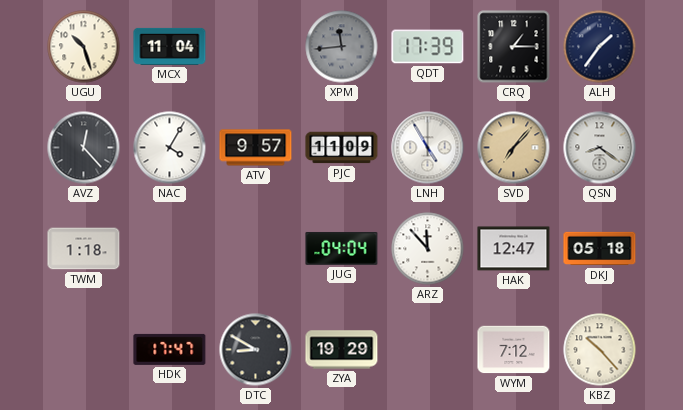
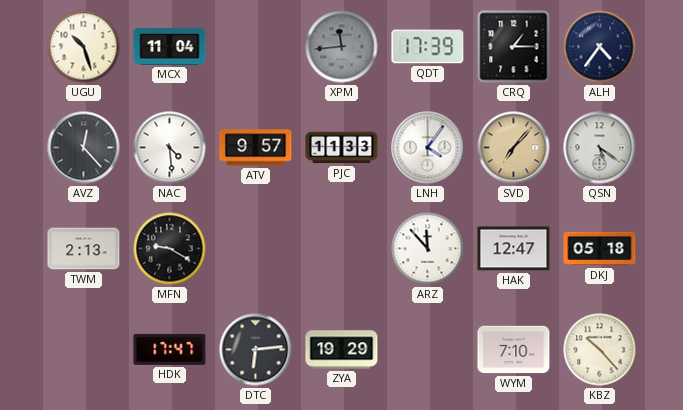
ALH: 1:36 -> 4:36
NAC: 4:05 -> 4:29
PJC: 11:09 -> 11:33
LNH: 4:55 -> 4:06
QSN: 8:21 -> 5:21
TWM: 1:18 -> 2:13
MFN: none -> 9:20
JUG: 04:04 -> none
DTC: 8:50 -> 6:14
WYM: 7:12 -> 7:10
